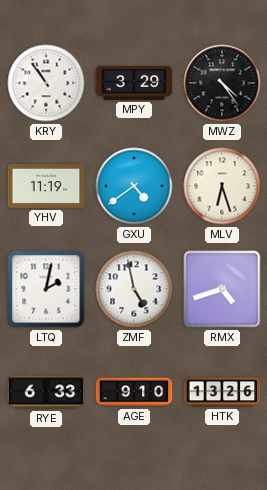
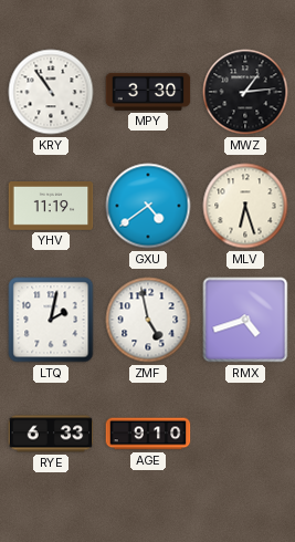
MPY: 3:29 -> 3:30
MWZ: 4:24 -> 1:14
HTK: 13:26 -> none
